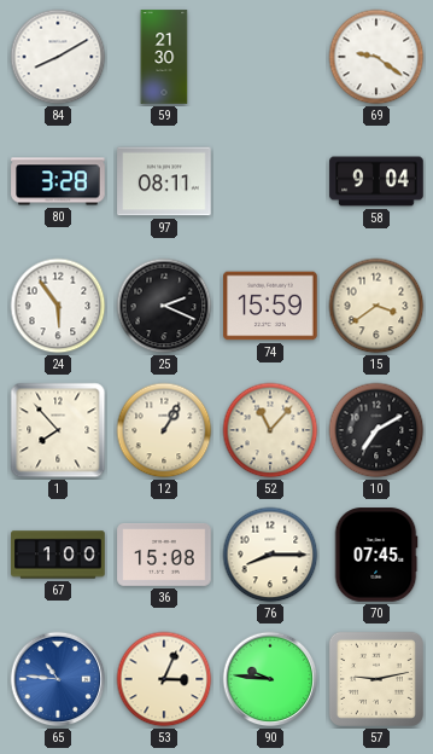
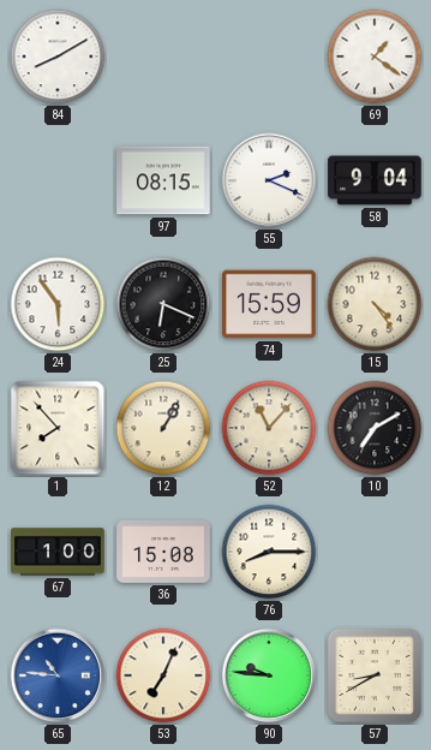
59: 21:30 -> none
69: 9:21 -> 1:21
80: 3:28 -> none
97: 08:11 -> 08:15
55: none -> 2:19
25: 2:19 -> 6:19
15: 3:39 -> 4:24
70: 07:45 -> none
53: 3:04 -> 7:04
57: 9:13 -> 8:40
